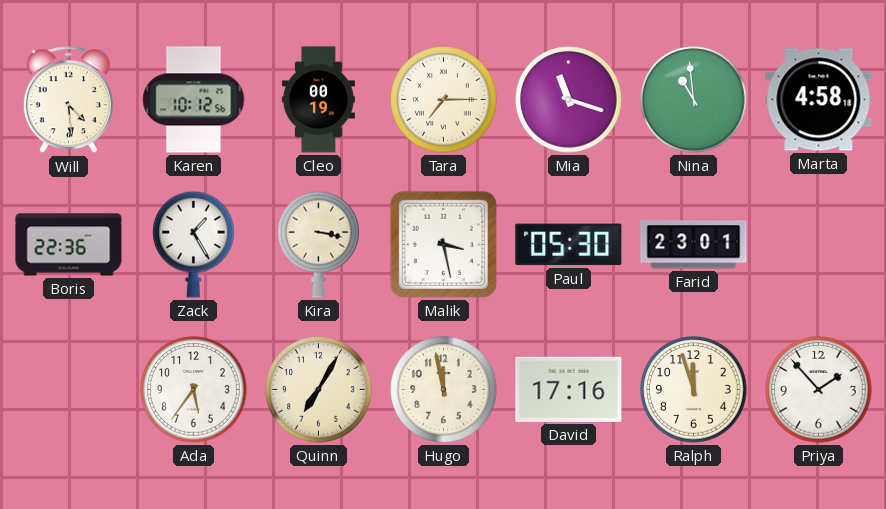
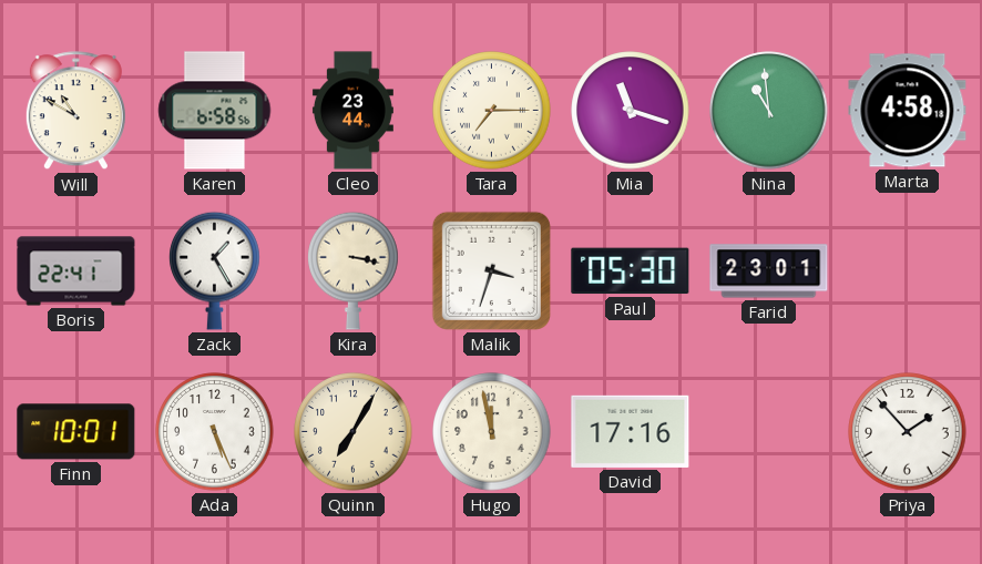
Will: 4:29 -> 10:50
Karen: 10:12 -> 6:58
Cleo: 00:19 -> 23:44
Boris: 22:36 -> 22:41
Malik: 3:28 -> 3:33
Finn: none -> 10:01
Ada: 5:36 -> 5:26
Ralph: 11:57 -> none
